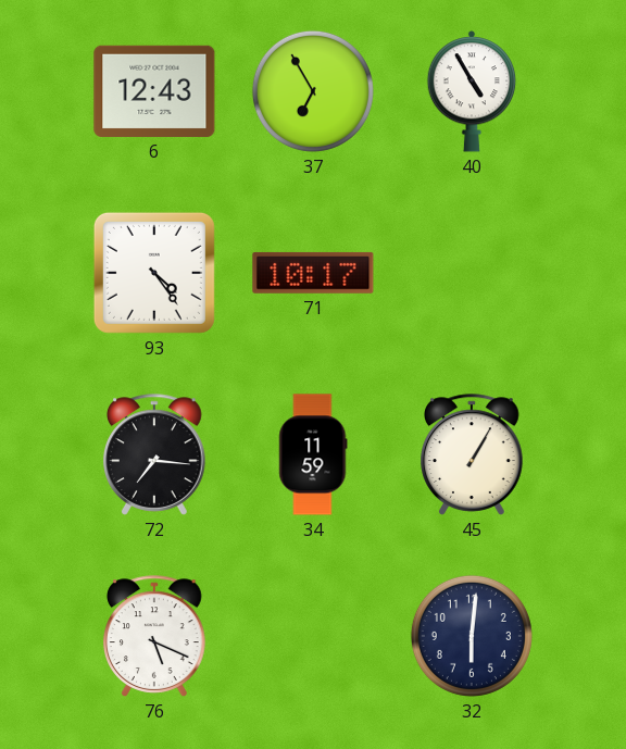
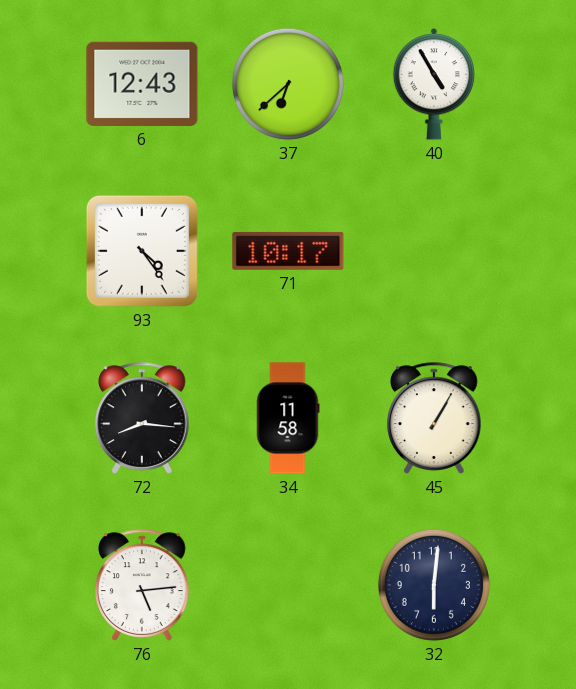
37: 6:55 -> 6:38
72: 7:16 -> 8:16
34: 11:59 -> 11:58
76: 5:19 -> 5:14
